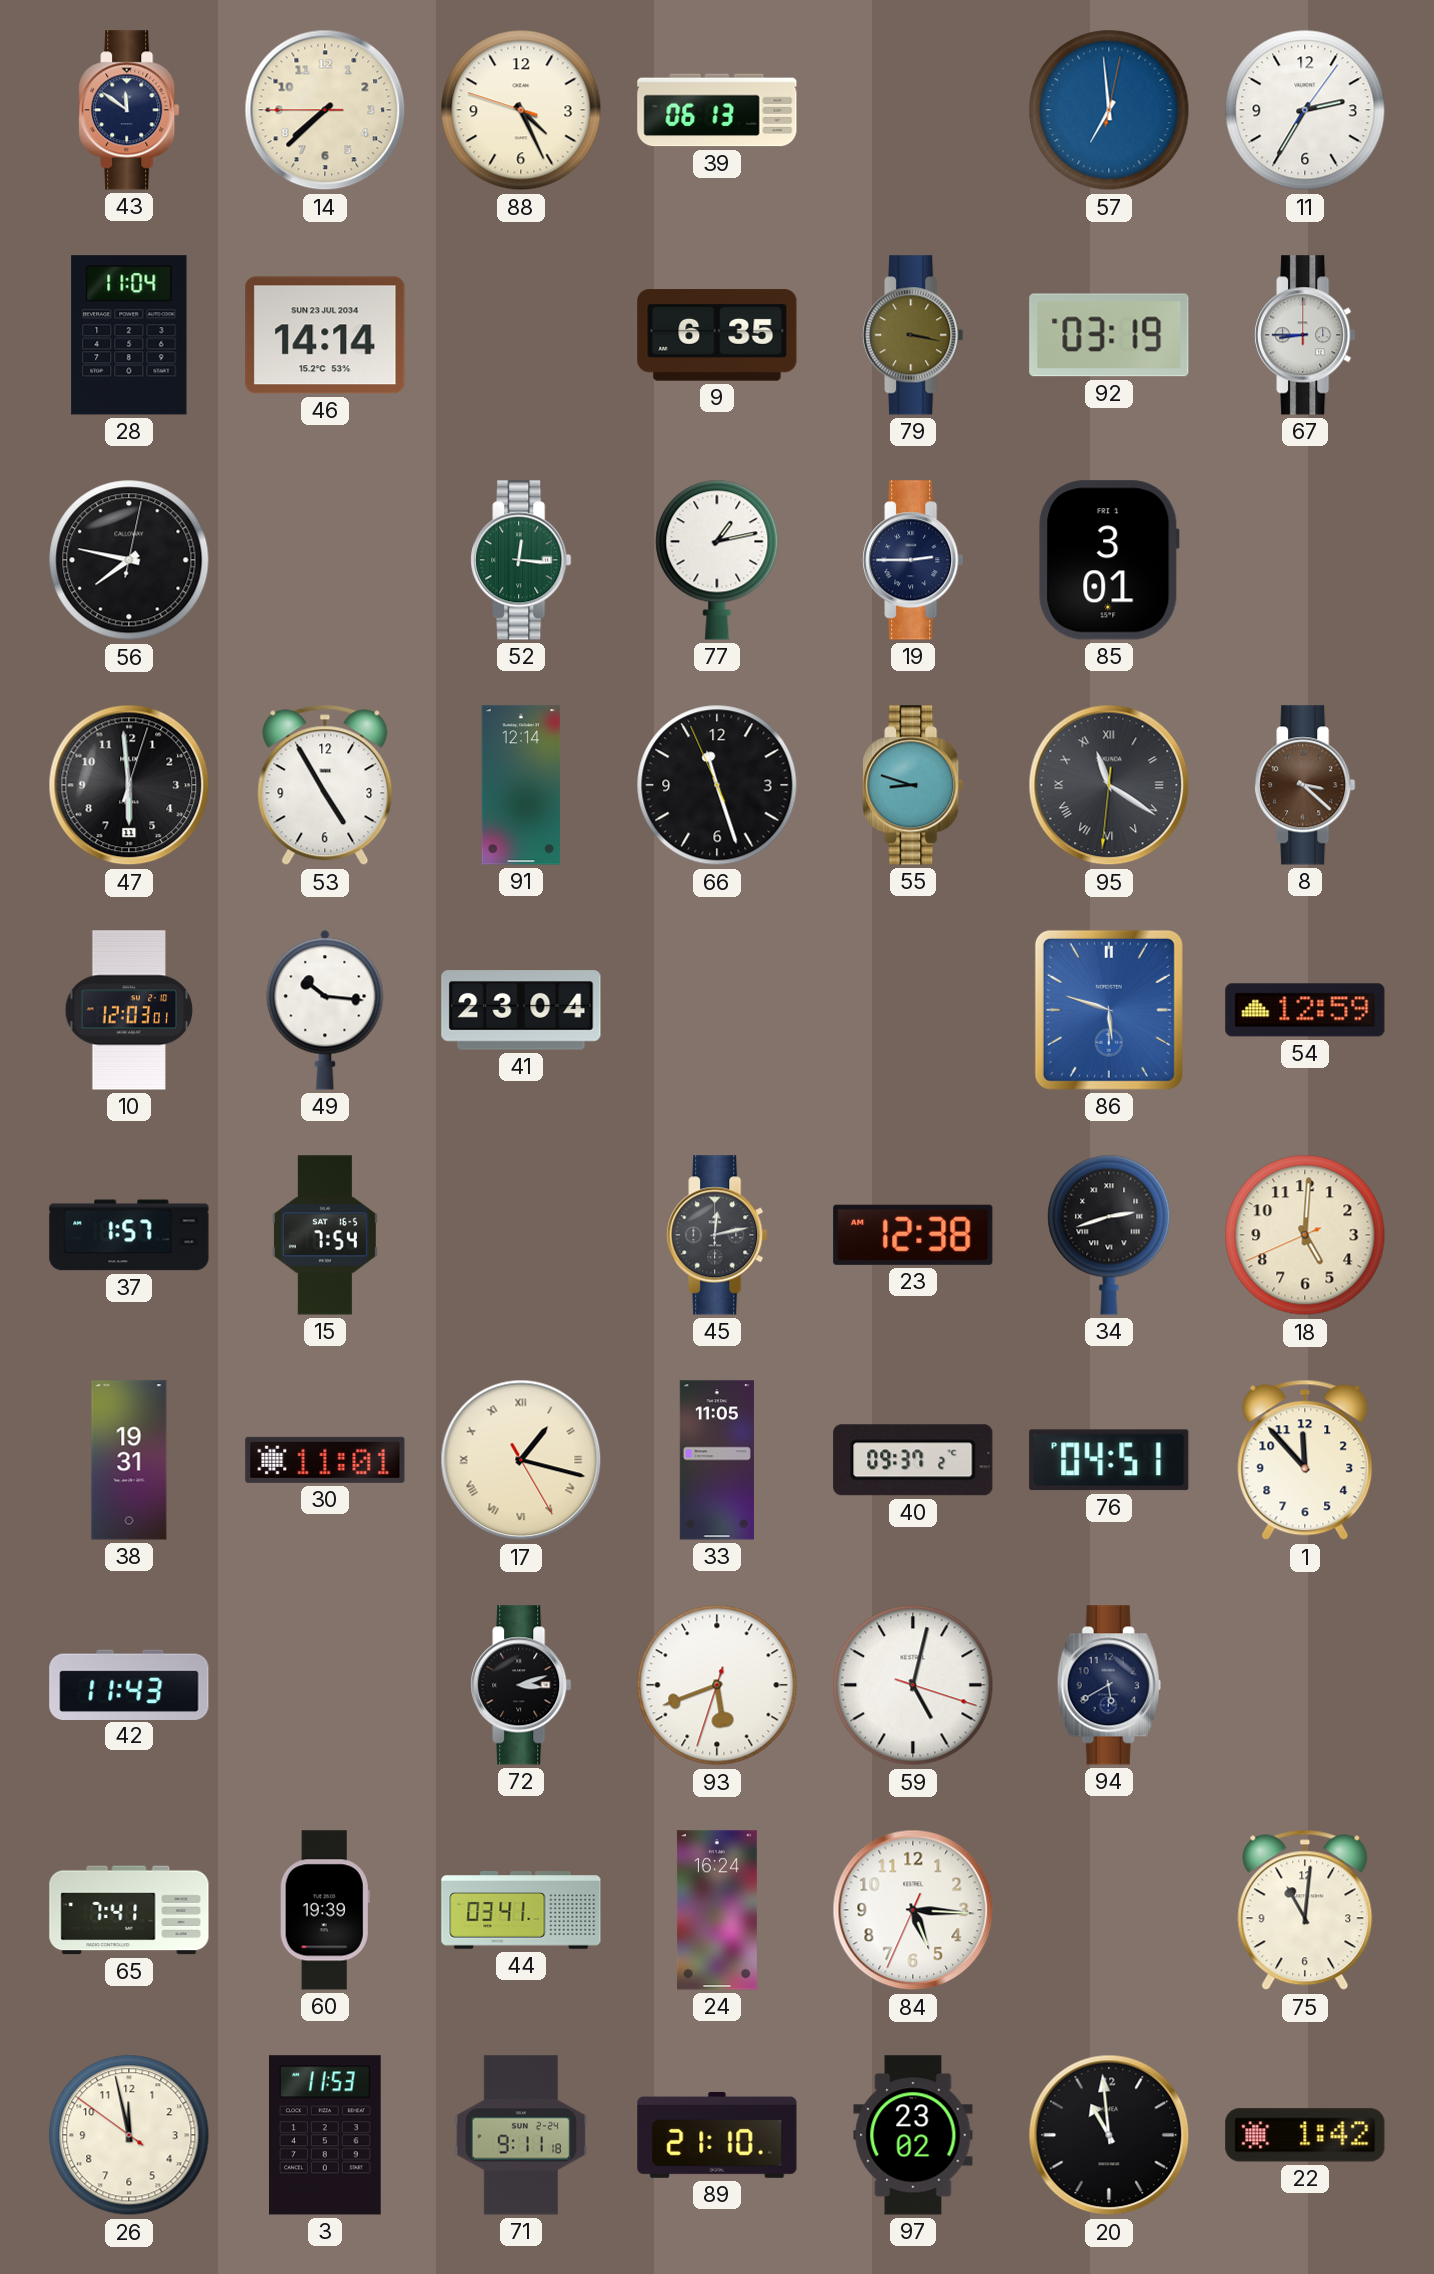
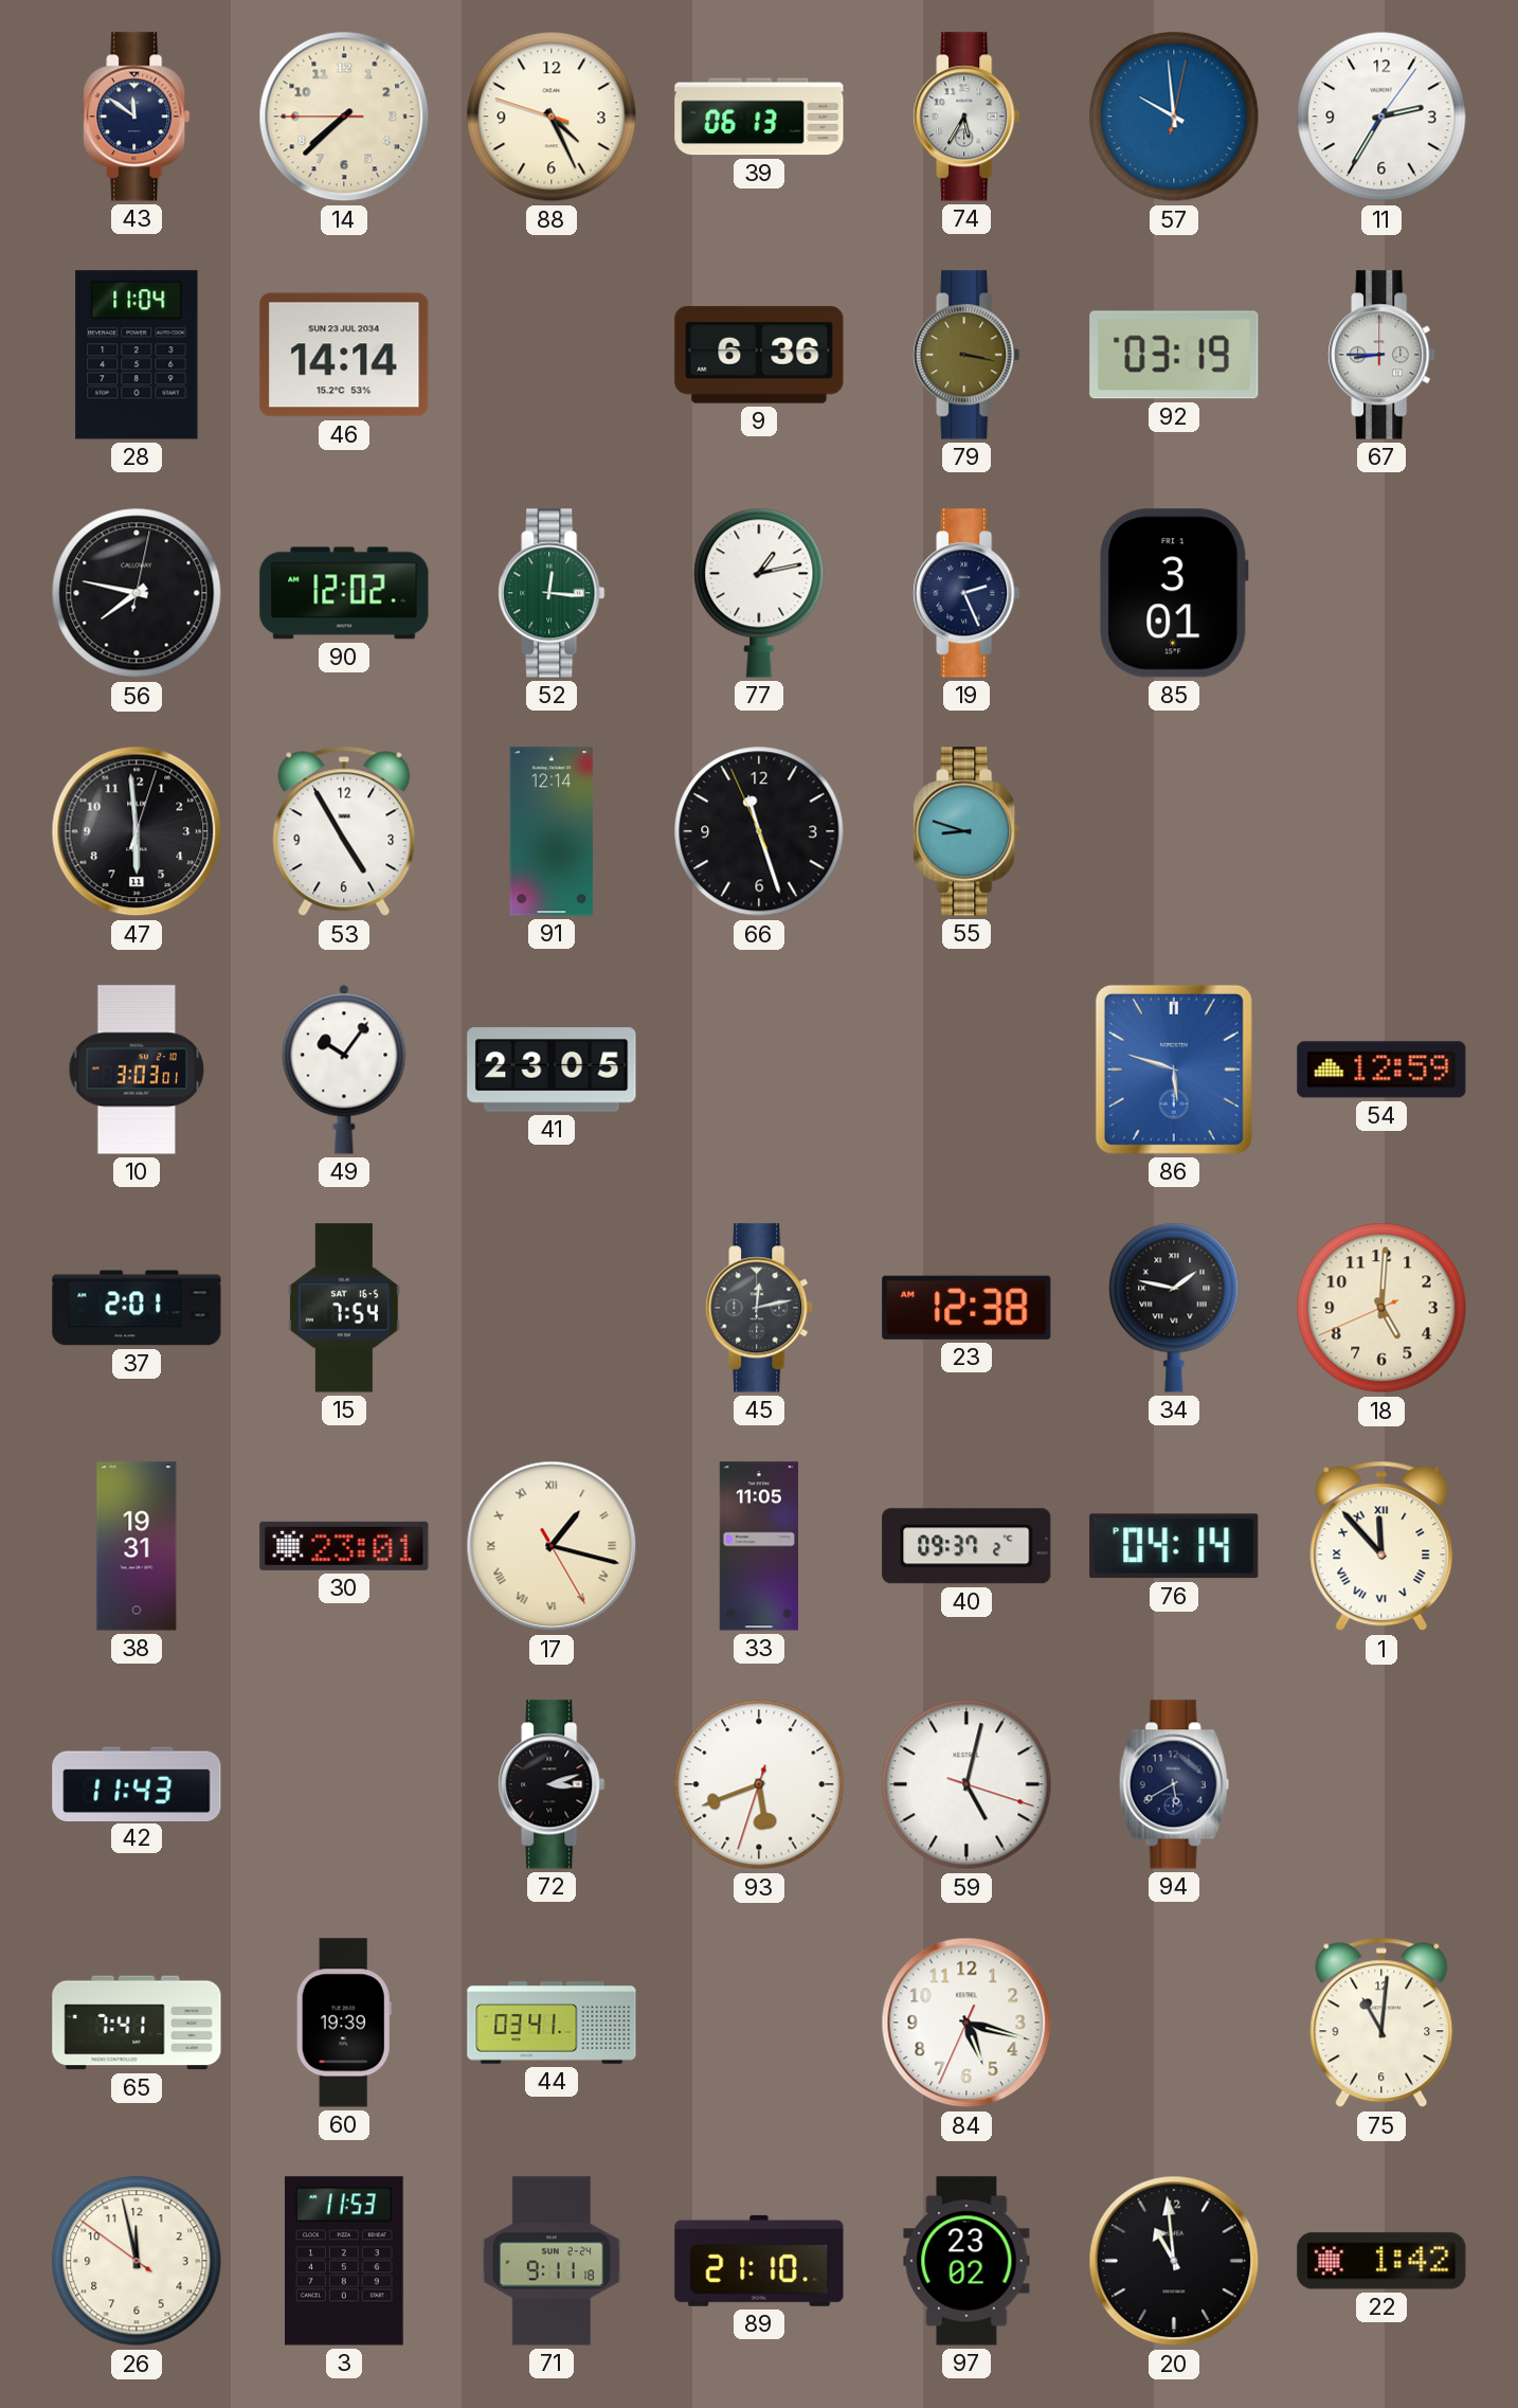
74: none -> 5:35
57: 6:59 -> 9:59
9: 6:35 -> 6:36
90: none -> 12:02
19: 2:45 -> 2:26
95: 11:20 -> none
8: 3:22 -> none
10: 12:03 -> 3:03
49: 10:16 -> 10:06
41: 23:04 -> 23:05
37: 1:57 -> 2:01
34: 2:42 -> 1:47
30: 11:01 -> 23:01
76: 04:51 -> 04:14
1 numerals: Arabic -> Roman
24: 16:24 -> none
84: 5:15 -> 5:17
